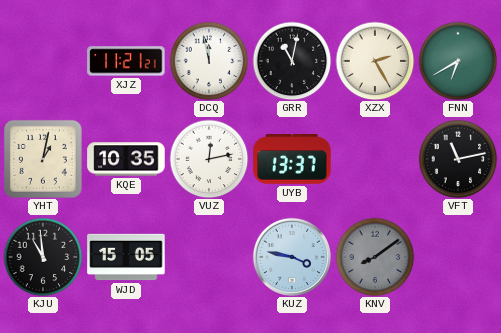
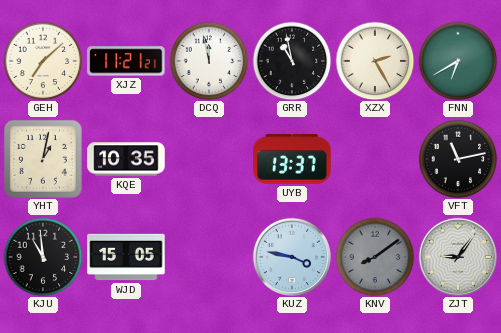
GEH: none -> 7:08
GRR: 11:02 -> 10:58
VUZ: 12:13 -> none
ZJT: none -> 9:06
